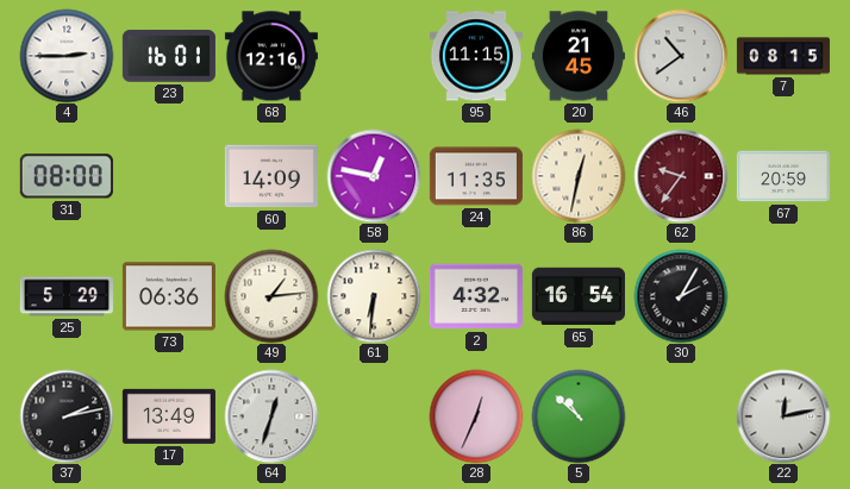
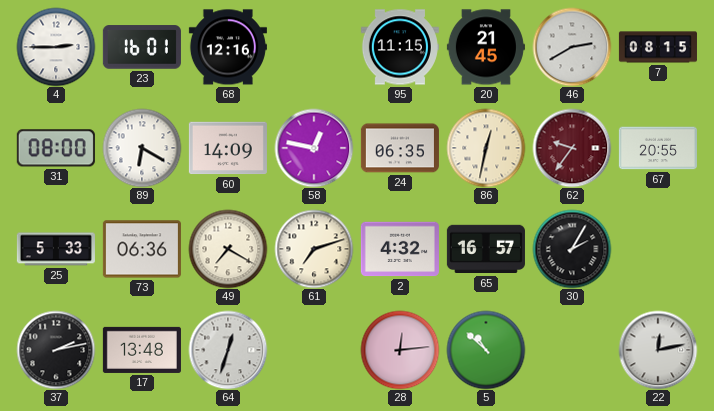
46: 10:39 -> 2:40
89: none -> 6:20
24: 11:35 -> 06:35
67: 20:59 -> 20:55
25: 5:29 -> 5:33
49: 1:14 -> 7:20
61: 6:31 -> 7:12
65: 16:54 -> 16:57
17: 13:49 -> 13:48
28: 12:34 -> 12:14
